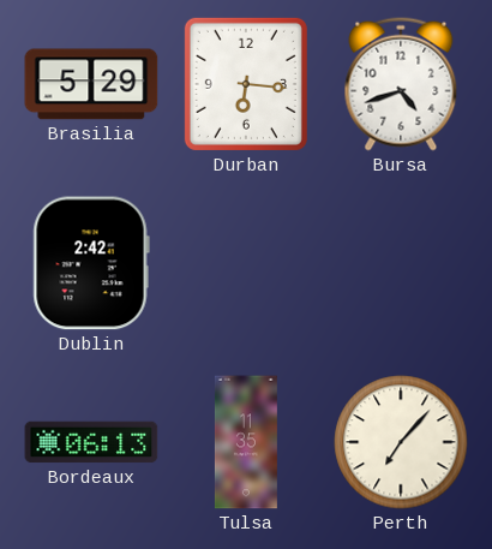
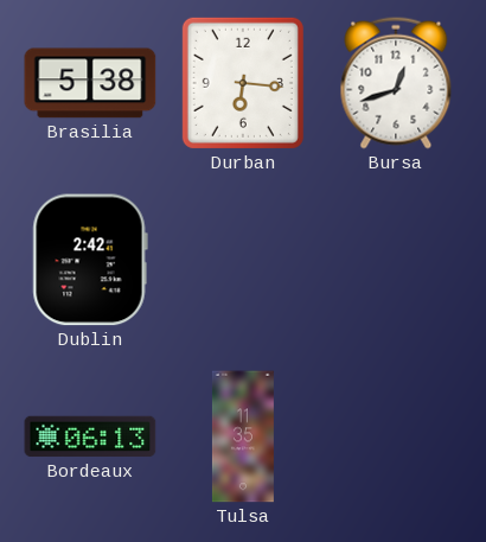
Brasilia: 5:29 -> 5:38
Bursa: 4:42 -> 12:42
Perth: 7:07 -> none
